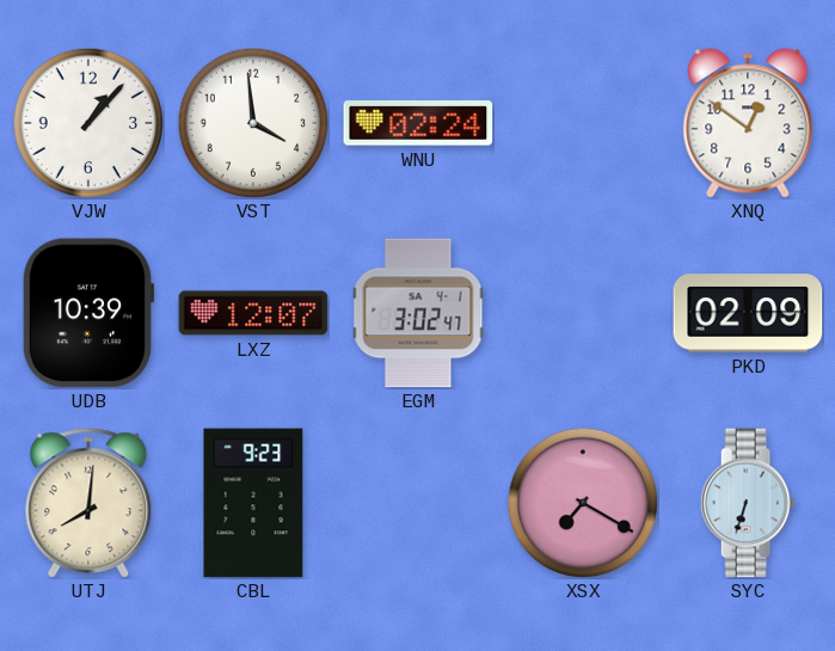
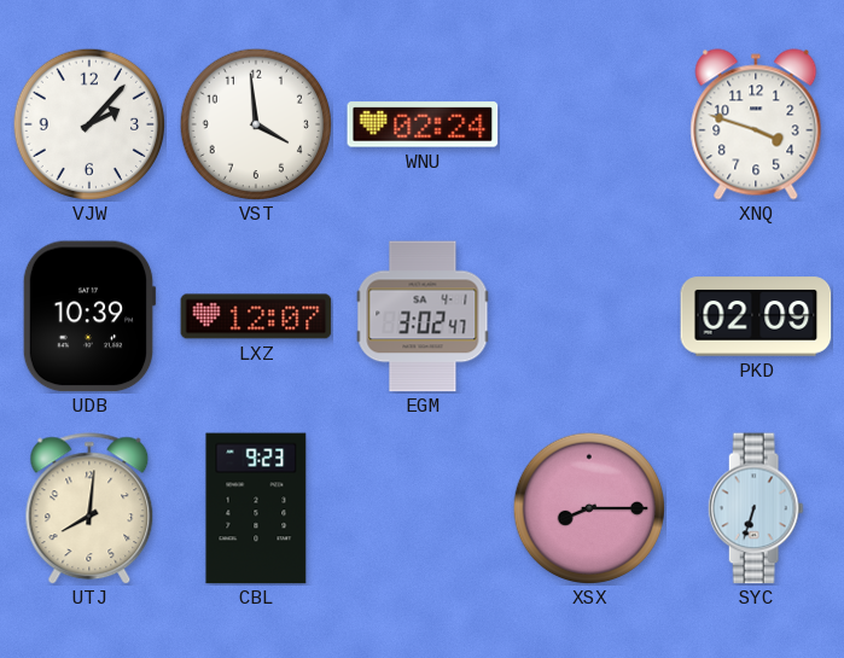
VJW: 1:07 -> 2:07
XNQ: 12:51 -> 3:48
XSX: 7:20 -> 8:15
